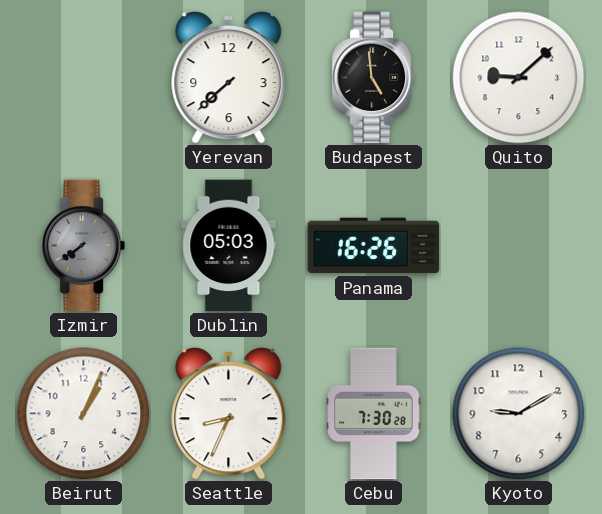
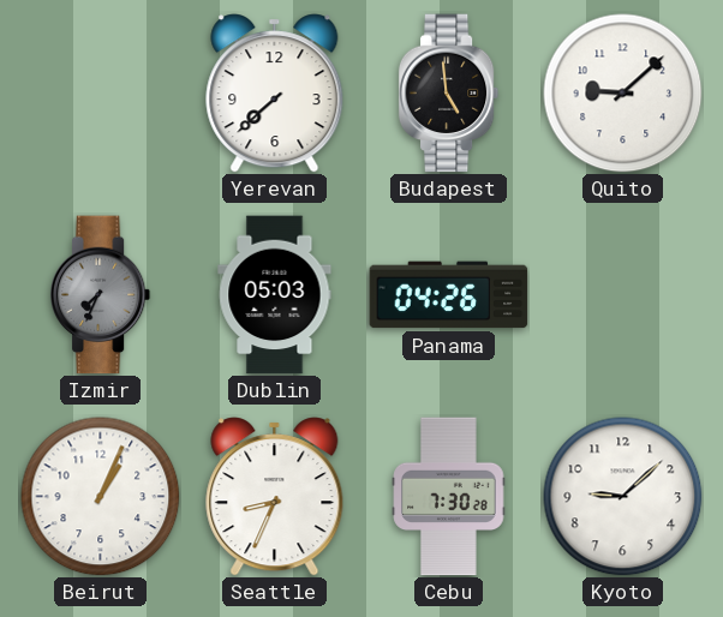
Izmir: 7:39 -> 7:34
Panama: 16:26 -> 04:26
Kyoto: 9:10 -> 9:08
